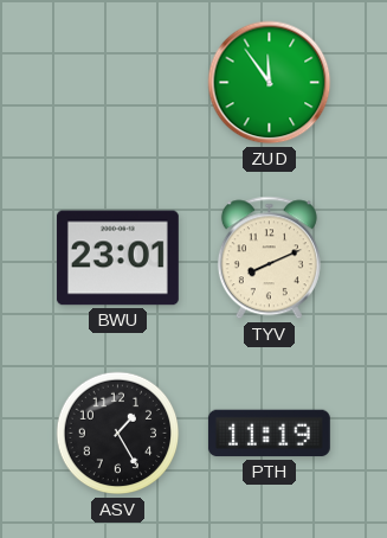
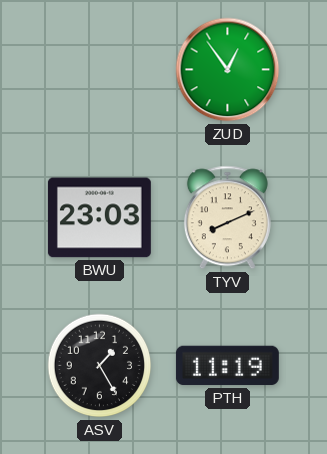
ZUD: 11:54 -> 12:54
BWU: 23:01 -> 23:03
